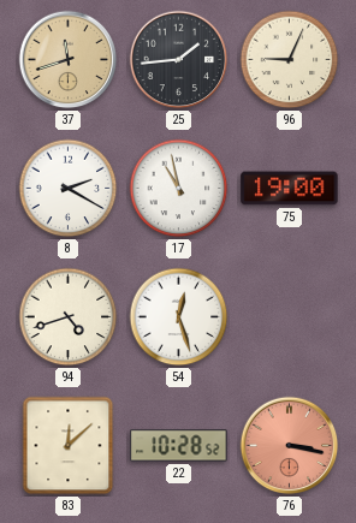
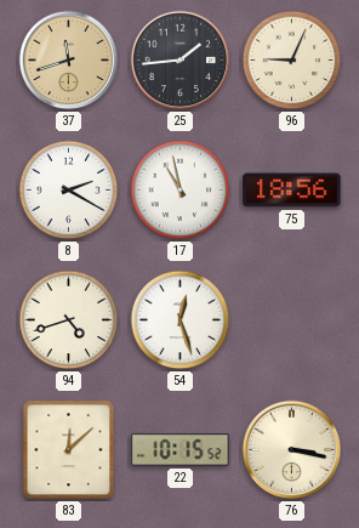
75: 19:00 -> 18:56
22: 10:28 -> 10:15
76 dial: salmon -> cream
